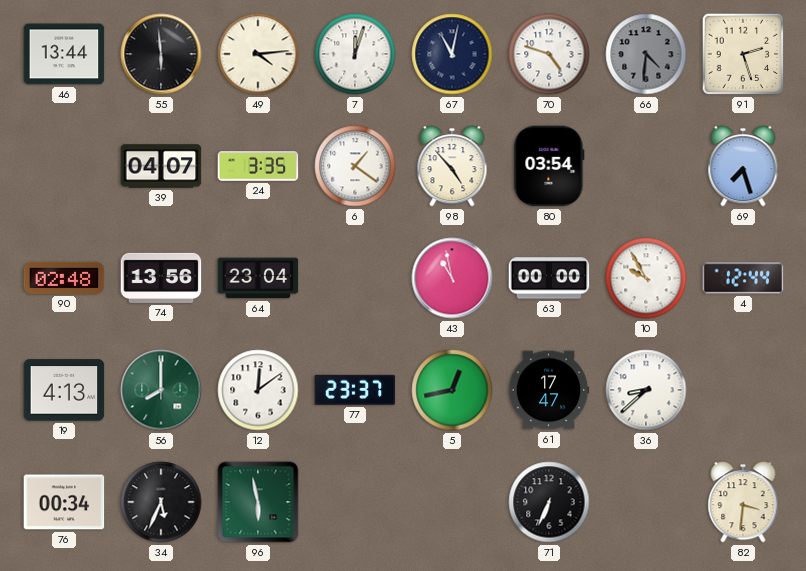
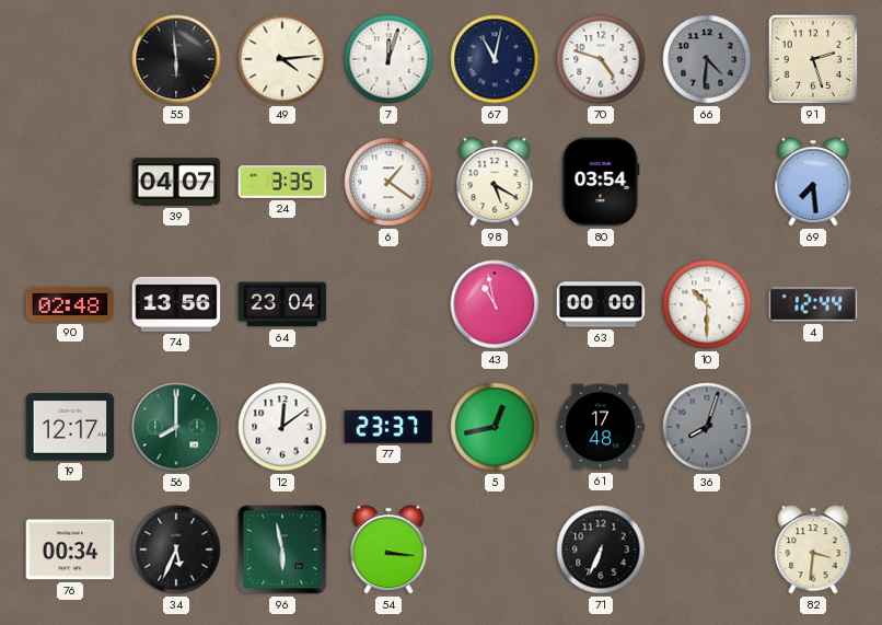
46: 13:44 -> none
98: 4:53 -> 5:20
69: 7:27 -> 7:29
10: 9:55 -> 10:30
19: 4:13 -> 12:17
61: 17:47 -> 17:48
36: 8:38 -> 8:03
36 dial: white -> grey
54: none -> 3:16
